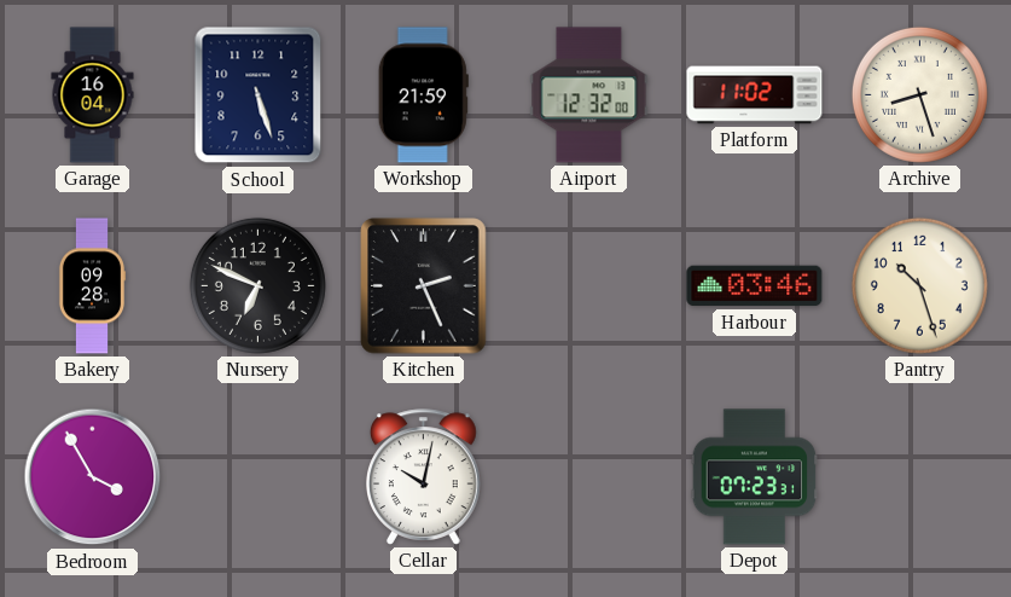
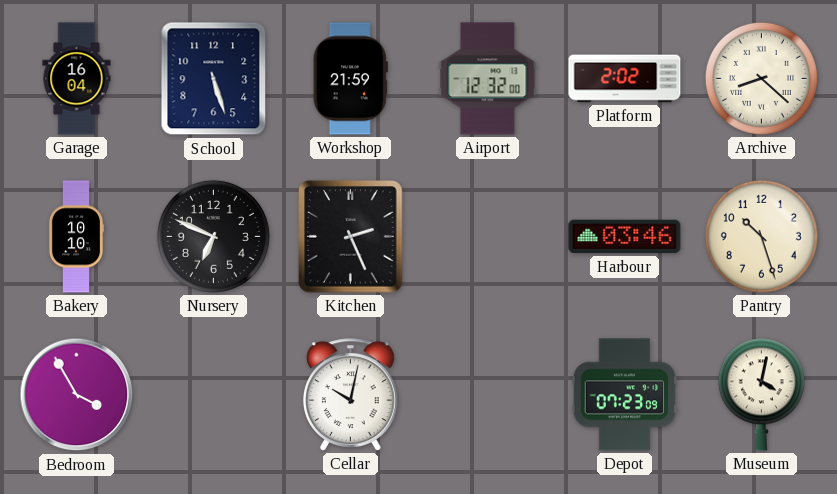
Platform: 11:02 -> 2:02
Archive: 8:27 -> 8:22
Bakery: 09:28 -> 10:10
Depot: 07:23:31 -> 07:23:09
Museum: none -> 4:02
